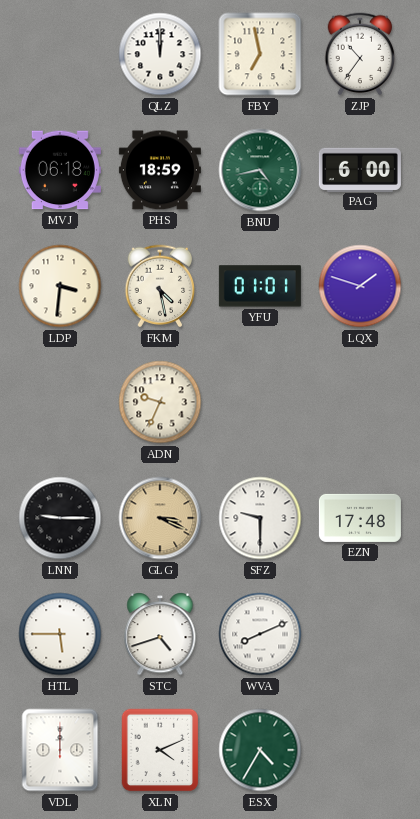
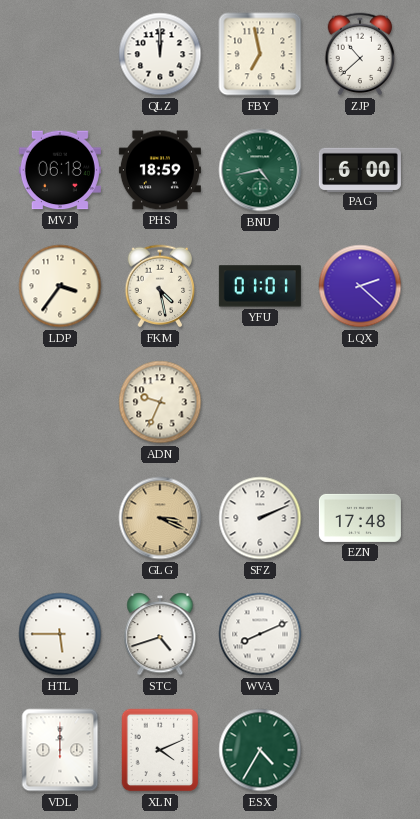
ZJP: 10:36 -> 10:38
LDP: 3:31 -> 3:36
LQX: 1:48 -> 2:22
LNN: 9:15 -> none
SFZ: 9:30 -> 2:11
